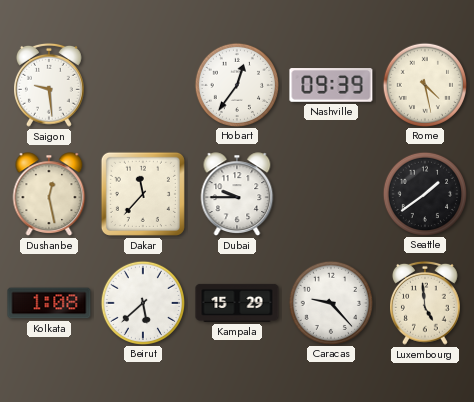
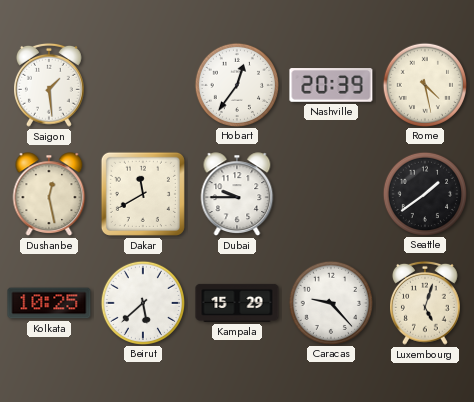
Saigon: 9:29 -> 1:29
Nashville: 09:39 -> 20:39
Dakar: 11:37 -> 11:40
Kolkata: 1:08 -> 10:25
Luxembourg: 4:59 -> 5:03
